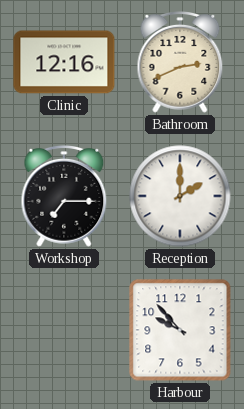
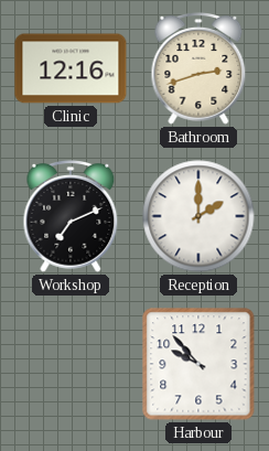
Bathroom: 2:41 -> 2:42
Workshop: 7:15 -> 7:11
